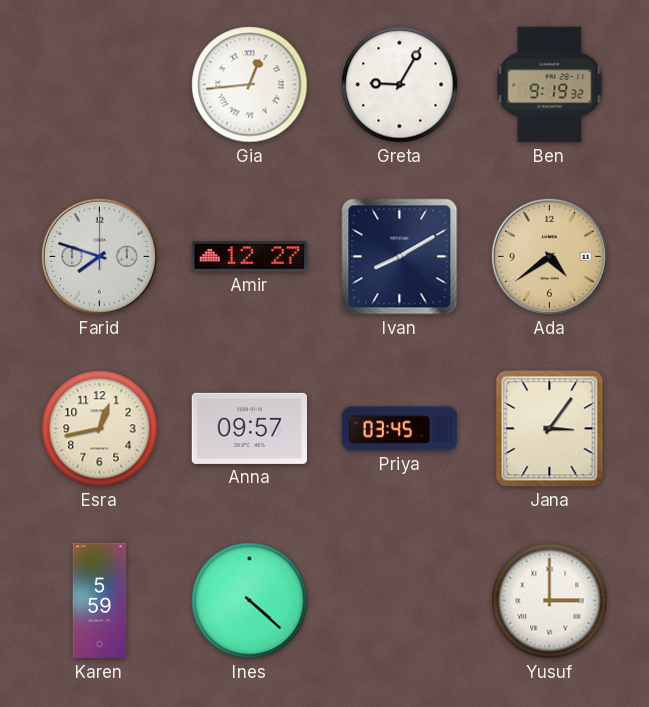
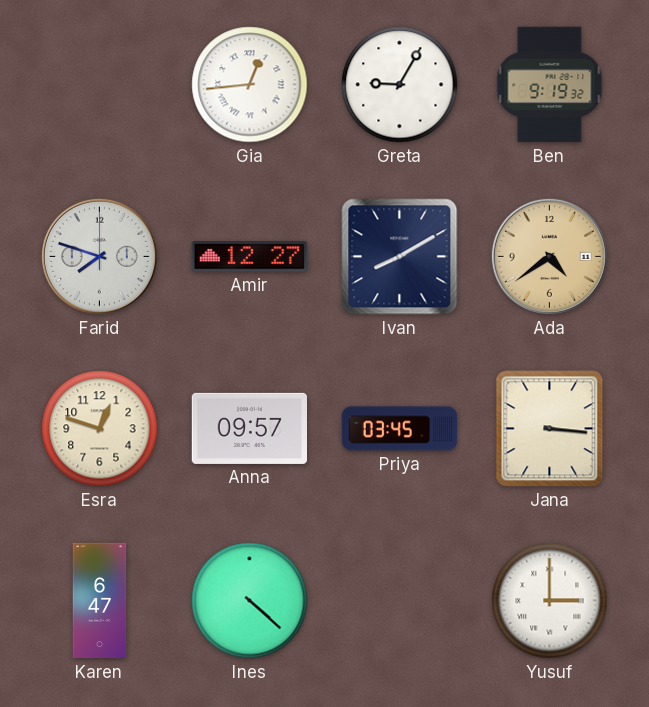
Esra: 12:43 -> 12:48
Jana: 3:06 -> 3:16
Karen: 5:59 -> 6:47
